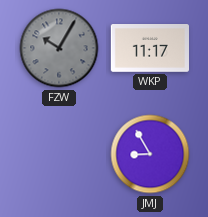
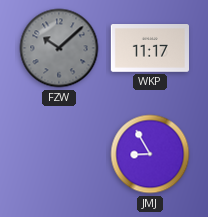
FZW: 10:05 -> 10:08
